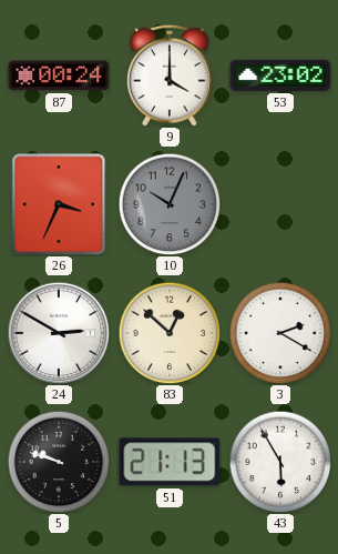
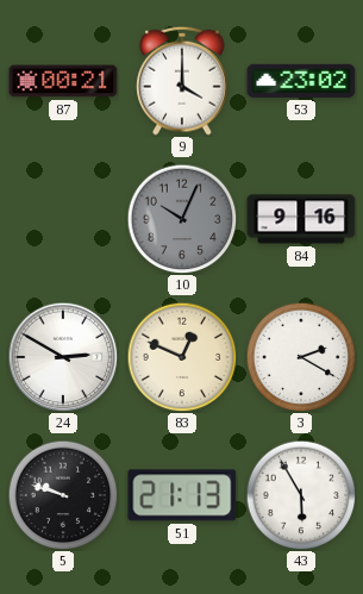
87: 00:24 -> 00:21
26: 3:34 -> none
84: none -> 9:16
83: 12:52 -> 12:49
